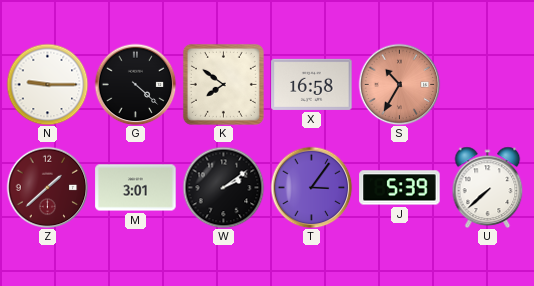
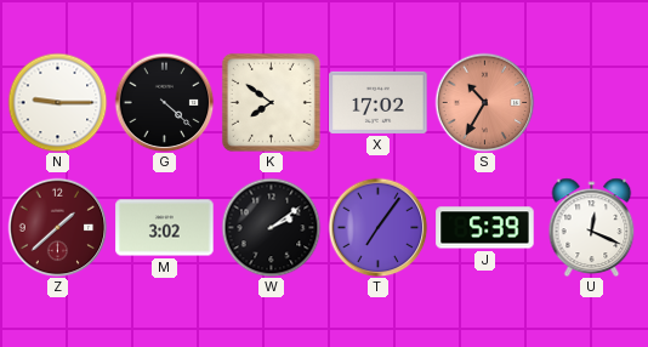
X: 16:58 -> 17:02
M: 3:01 -> 3:02
T: 3:06 -> 7:06
U: 7:38 -> 12:19
